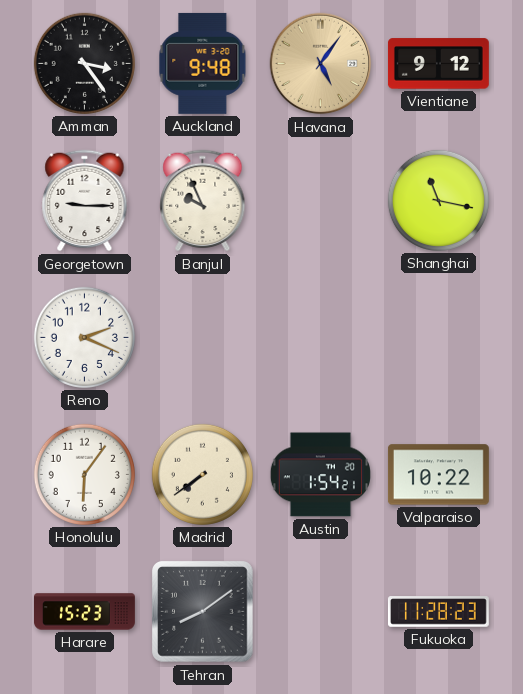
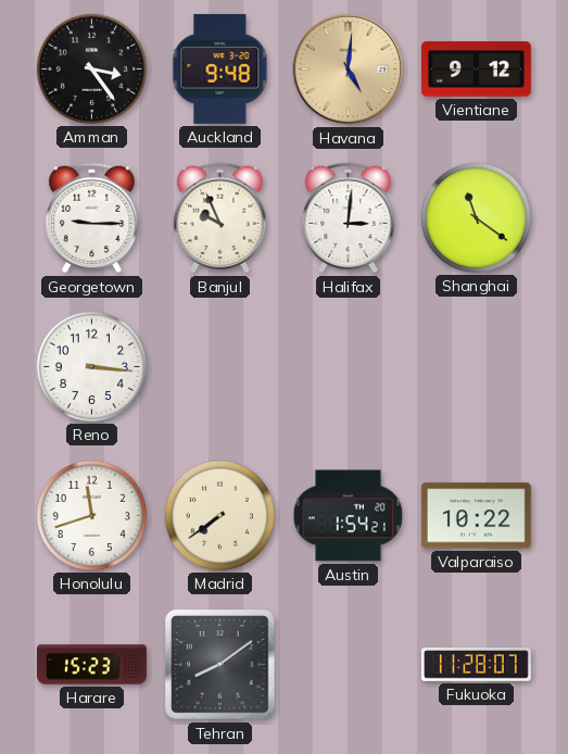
Havana: 5:06 -> 5:01
Halifax: none -> 3:01
Shanghai: 11:17 -> 11:21
Reno: 2:19 -> 3:16
Honolulu: 6:06 -> 11:42
Fukuoka: 11:28:23 -> 11:28:07
